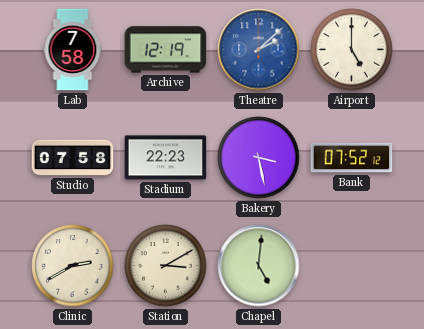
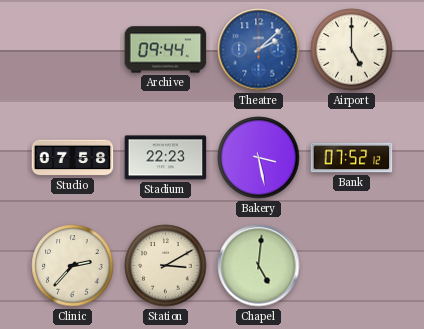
Lab: 7:58 -> none
Archive: 12:19 -> 09:44
Clinic: 2:40 -> 2:37
